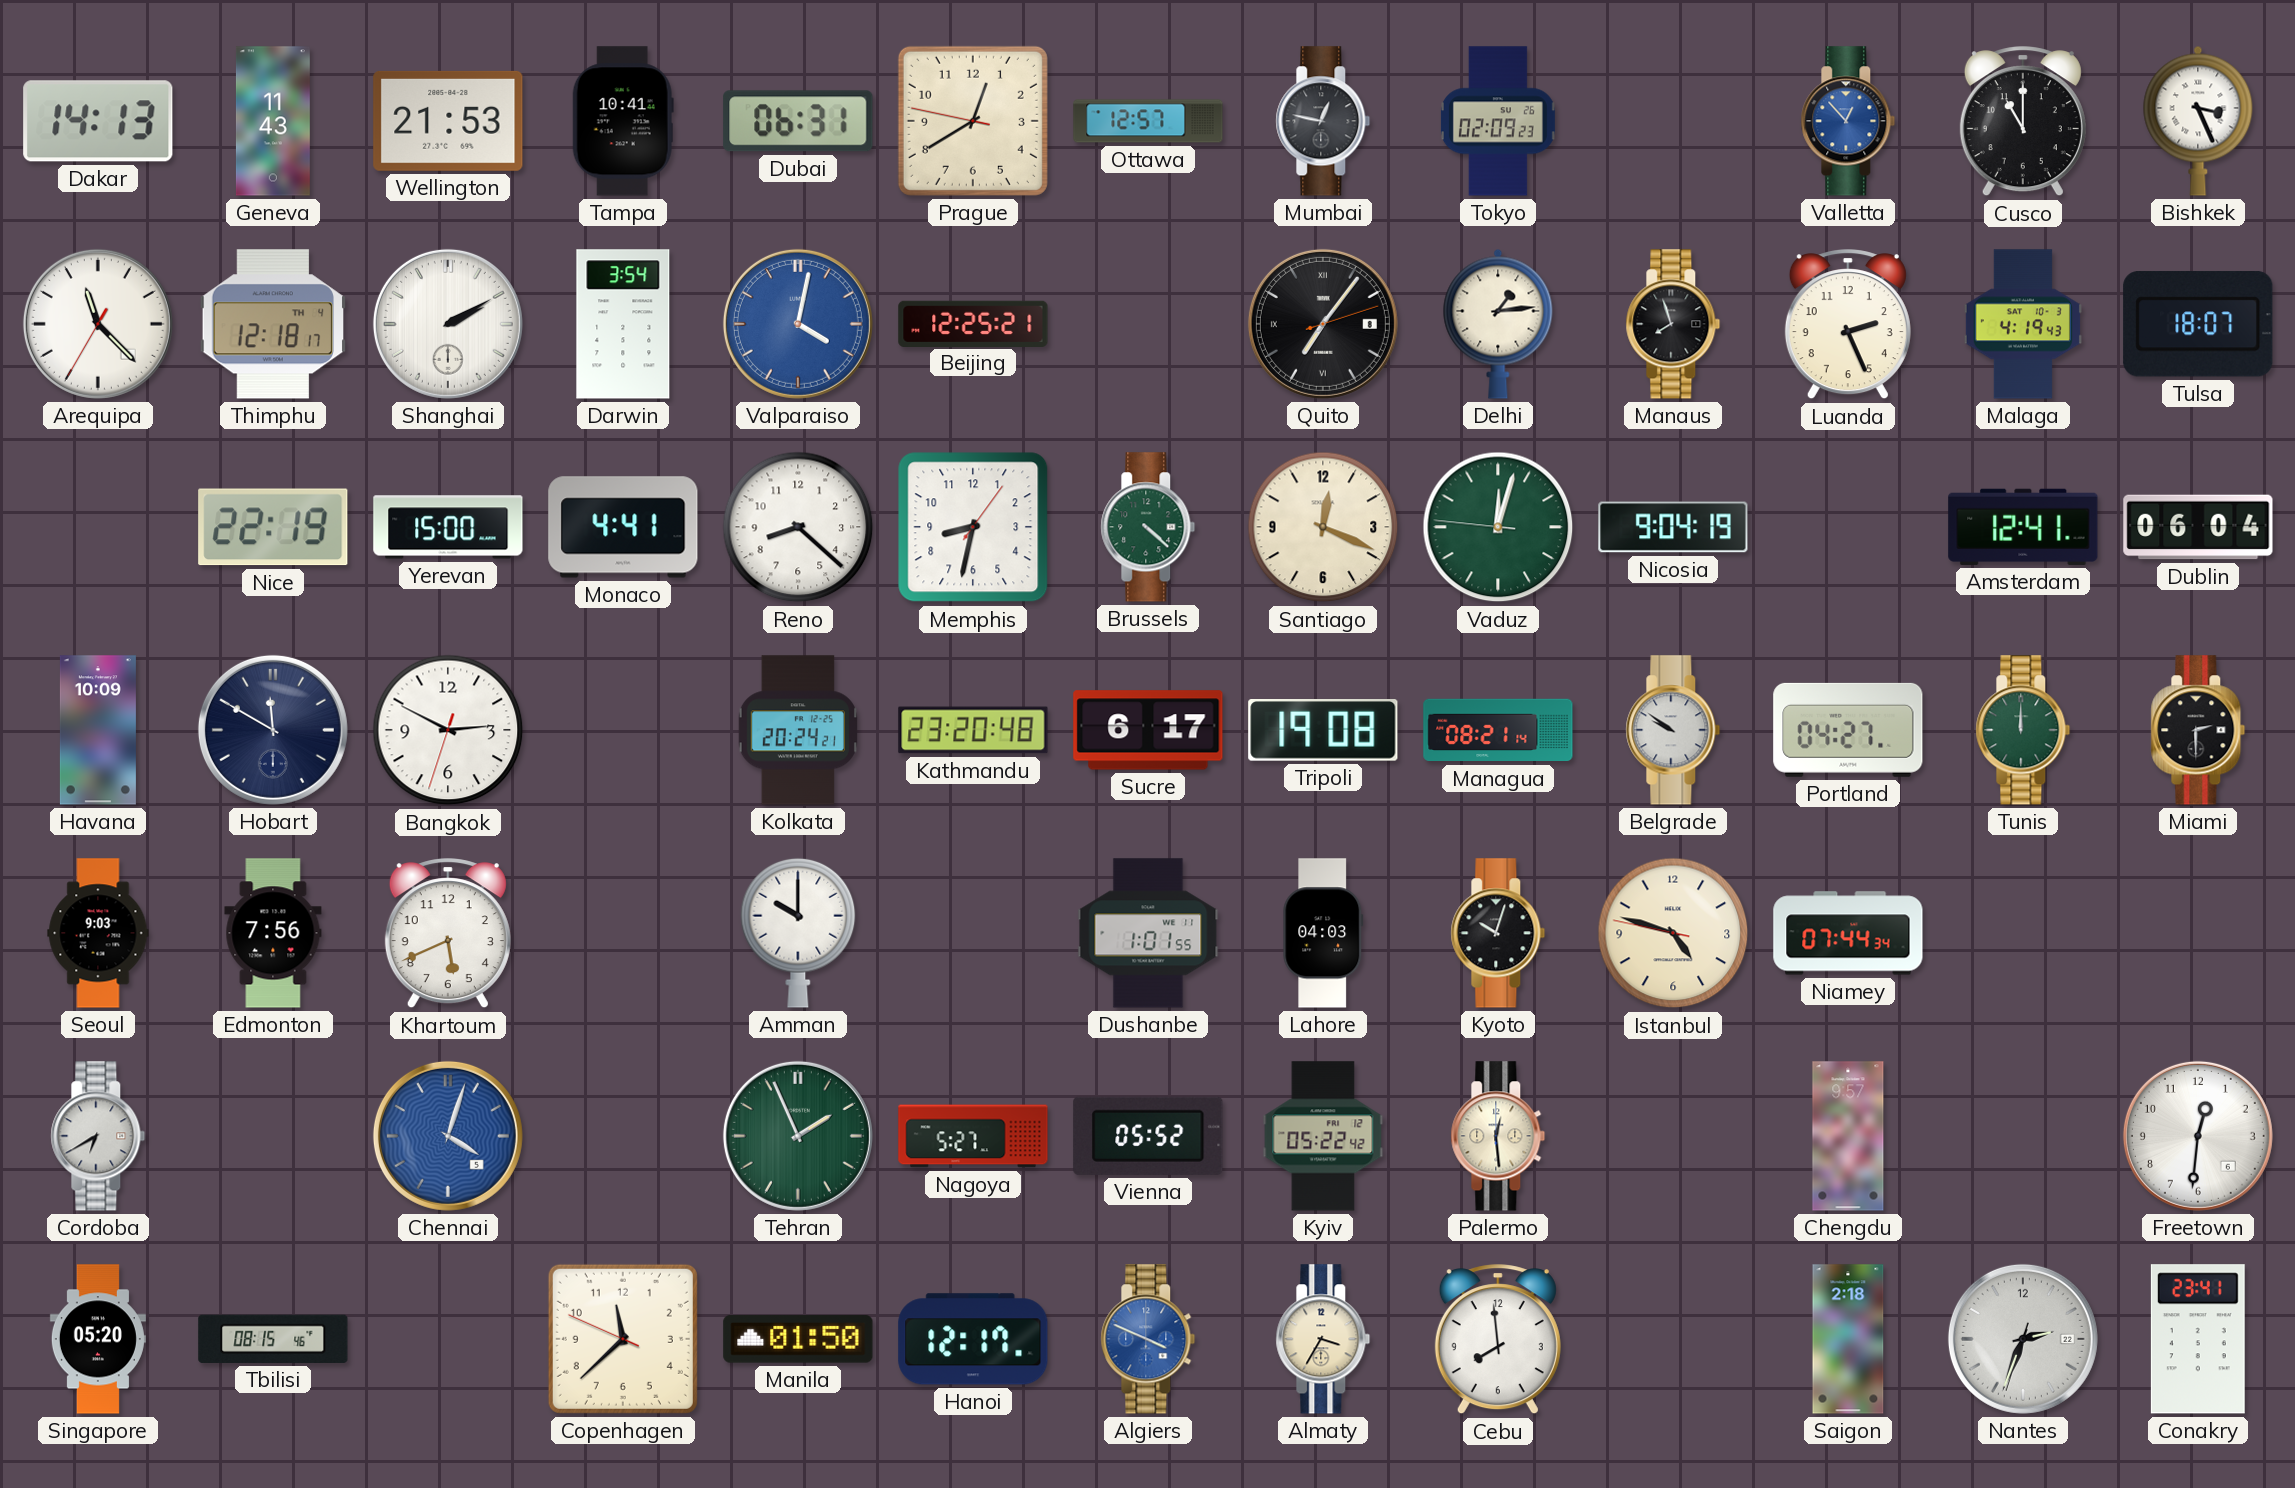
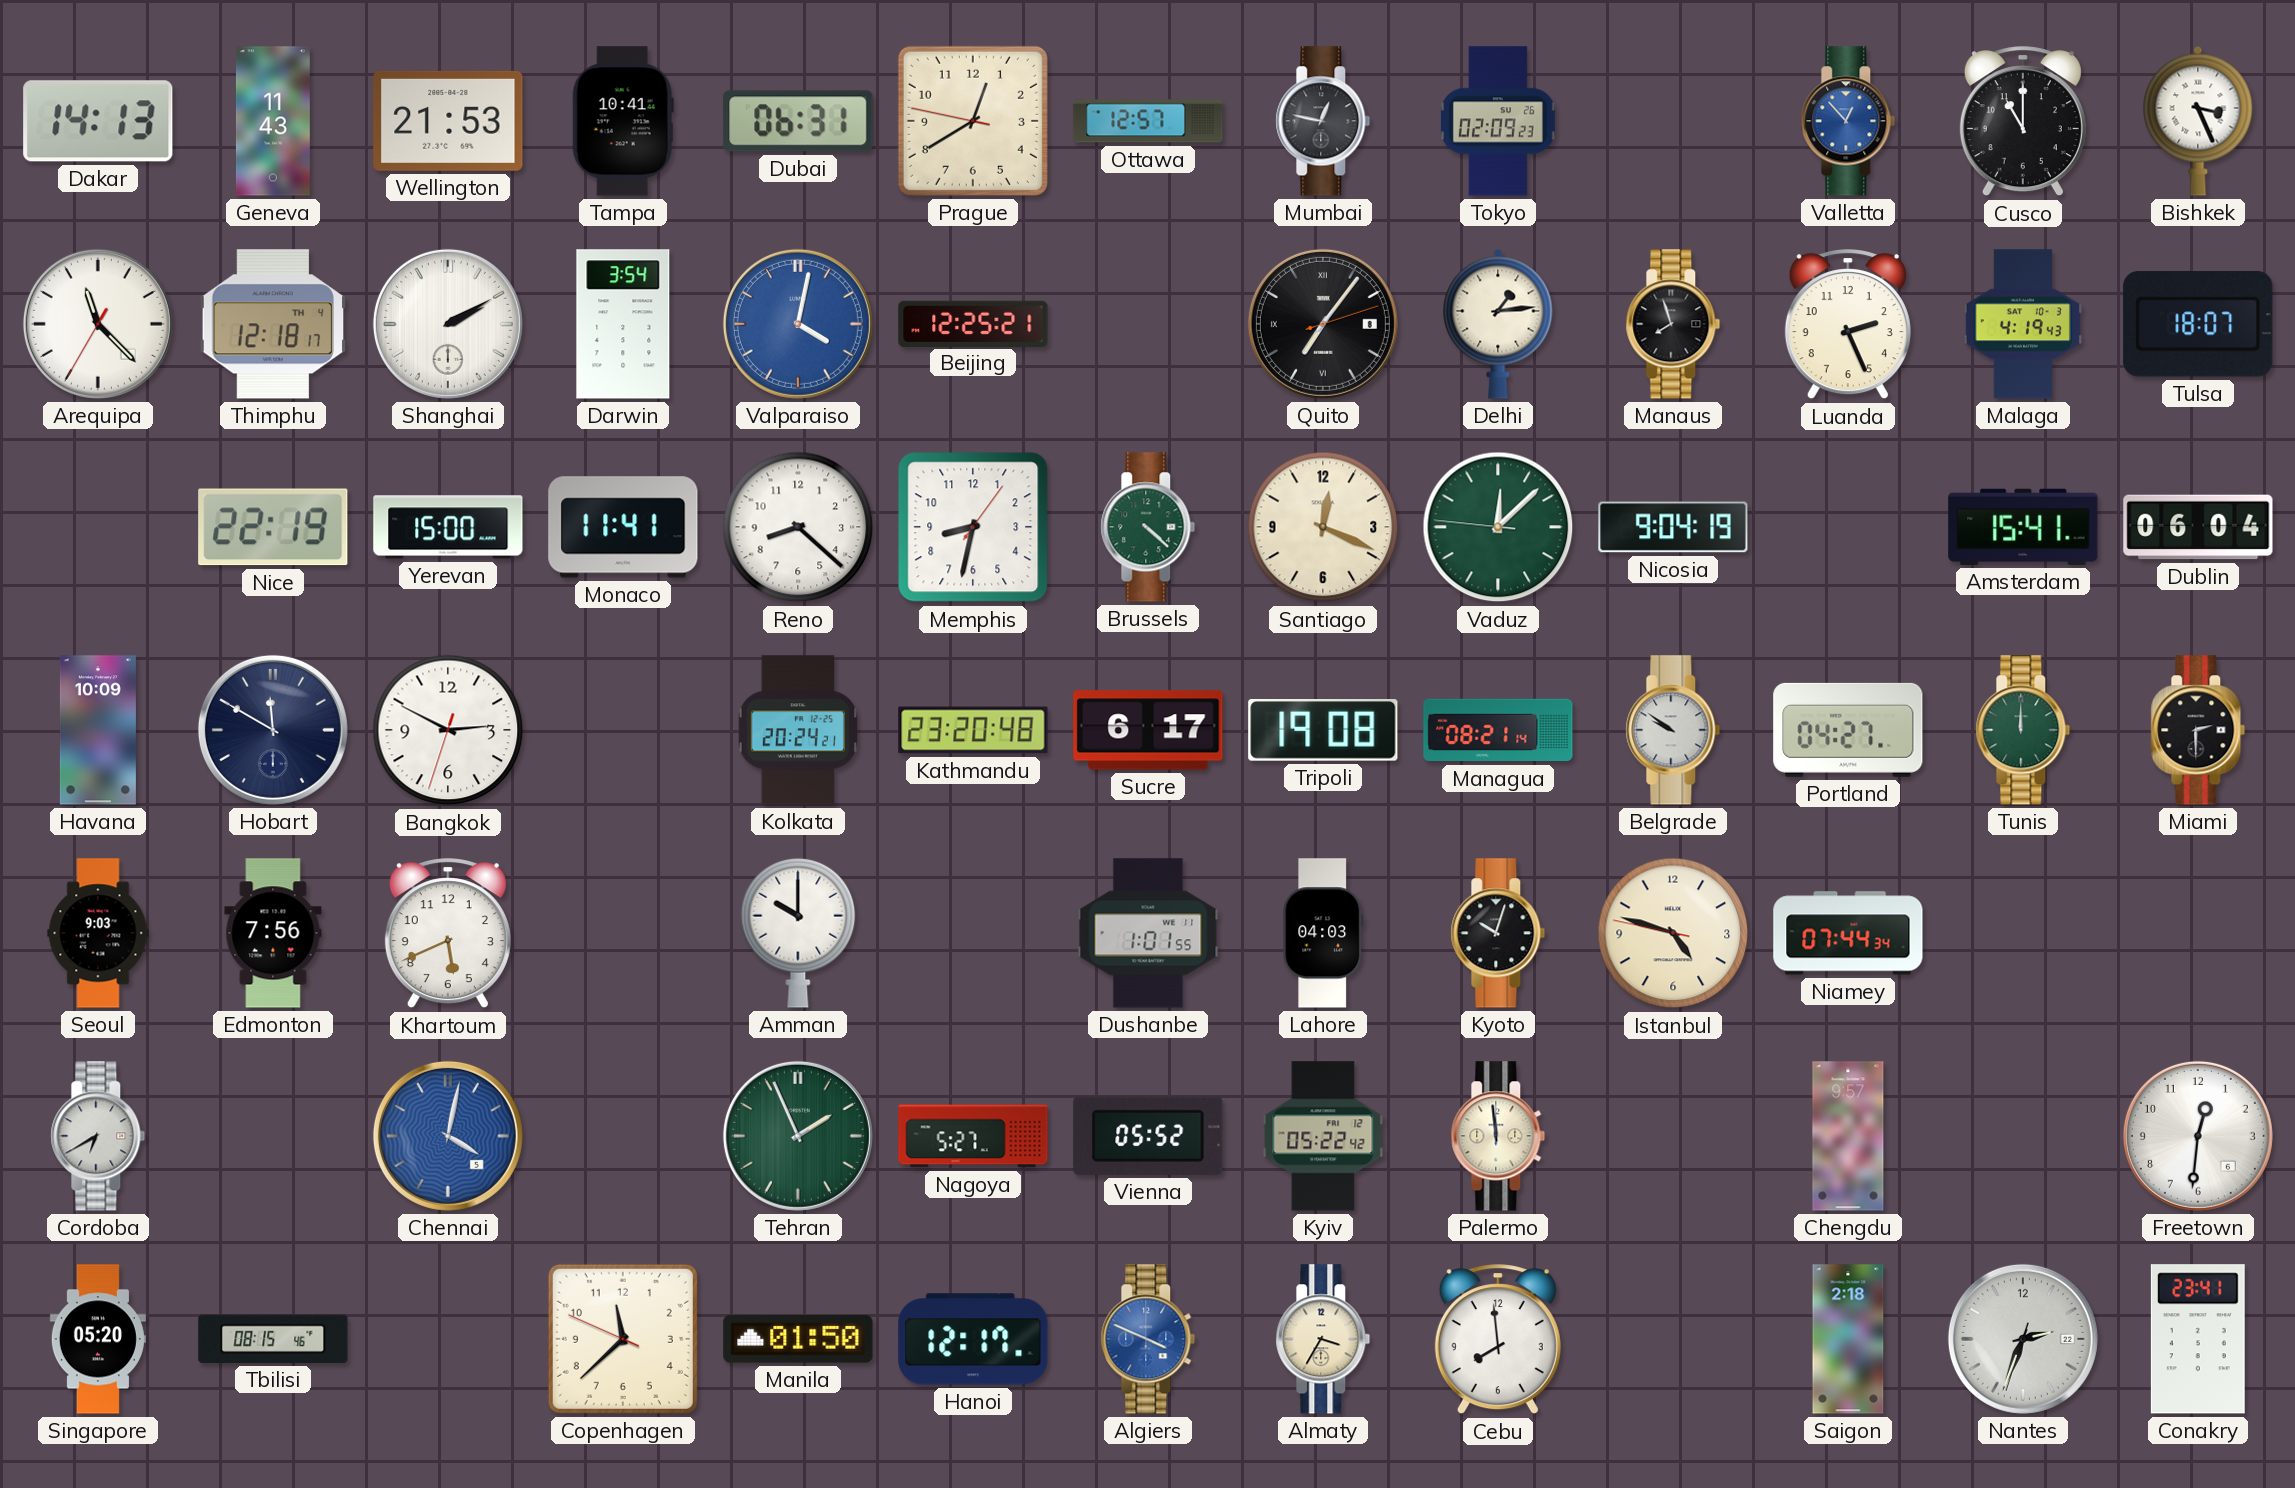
Monaco: 4:41 -> 11:41
Vaduz: 12:02 -> 12:07
Amsterdam: 12:41 -> 15:41
Chennai: 4:03 -> 4:02
Palermo: 12:29 -> 11:59
